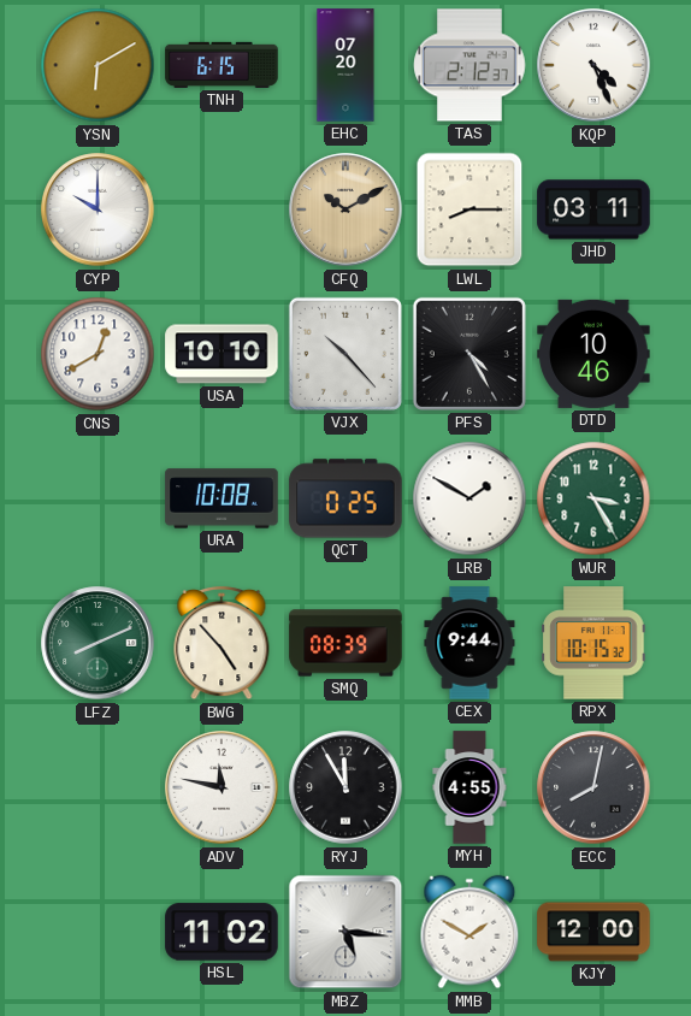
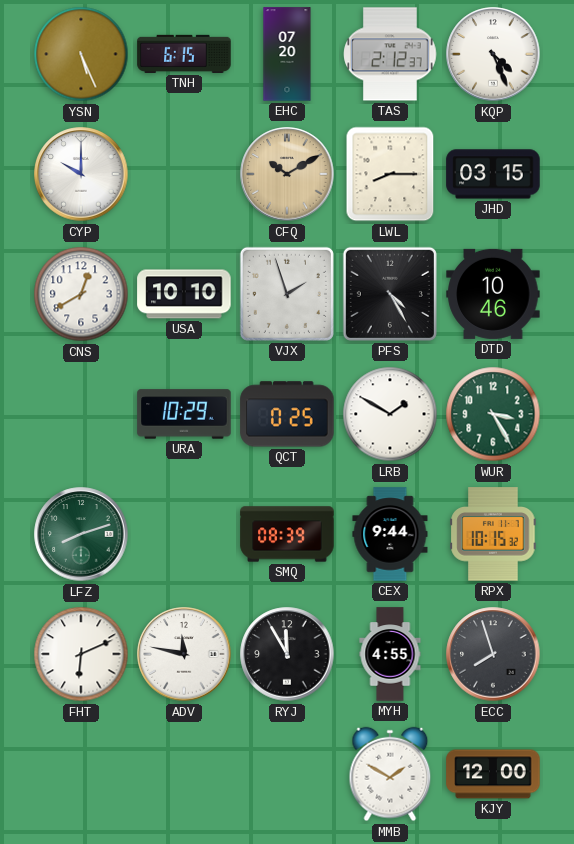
YSN: 6:10 -> 5:26
JHD: 03:11 -> 03:15
VJX: 10:23 -> 1:57
URA: 10:08 -> 10:29
LFZ: 8:11 -> 8:12
BWG: 4:53 -> none
FHT: none -> 6:11
ECC: 8:02 -> 7:57
HSL: 11:02 -> none
MBZ: 5:16 -> none
